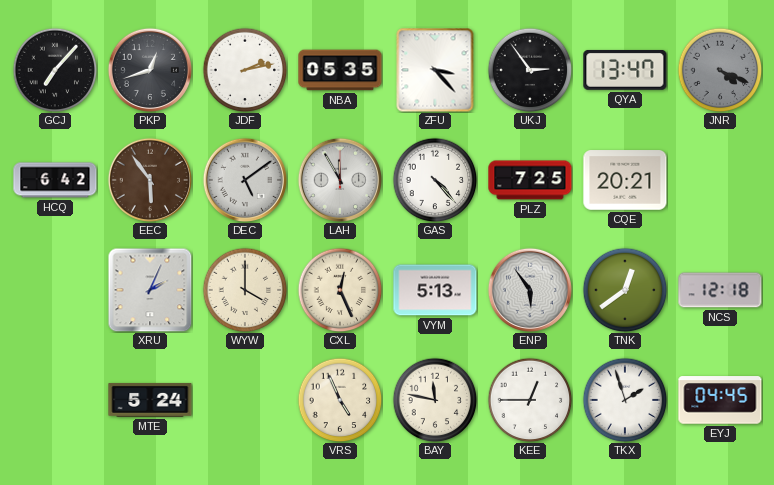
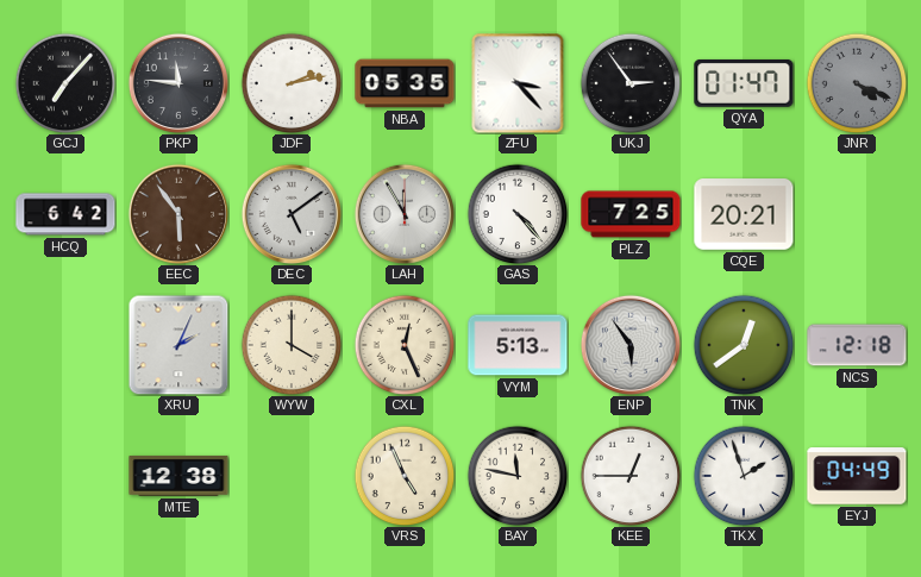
PKP: 12:42 -> 11:46
QYA: 13:47 -> 01:47
MTE: 5:24 -> 12:38
EYJ: 04:45 -> 04:49
